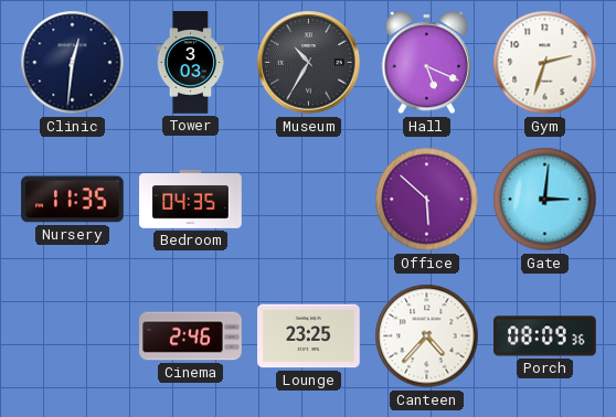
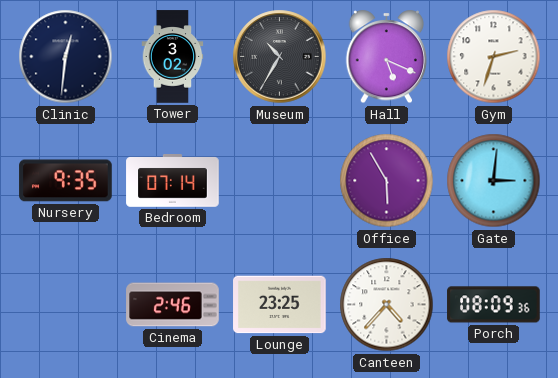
Tower: 3:03 -> 3:02
Nursery: 11:35 -> 9:35
Bedroom: 04:35 -> 07:14
Office: 5:52 -> 5:55
